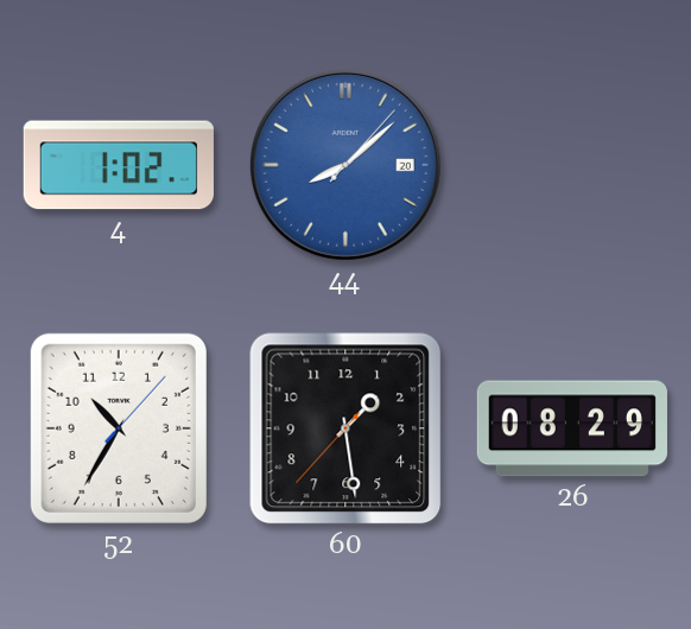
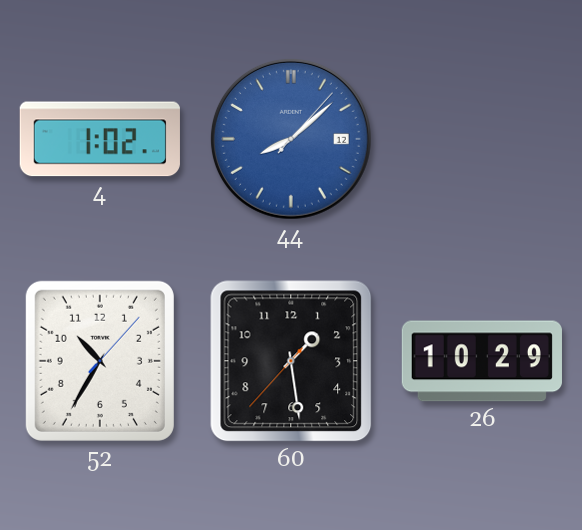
44 date: 20 -> 12
26: 08:29 -> 10:29
